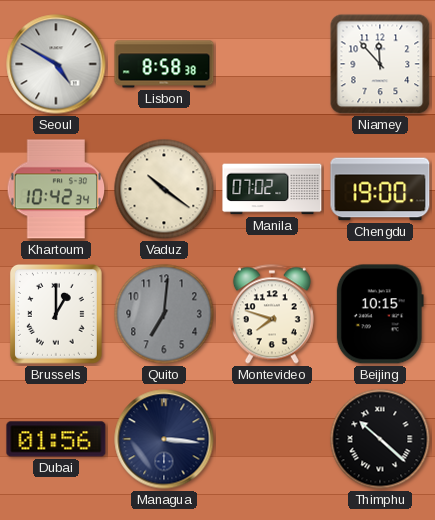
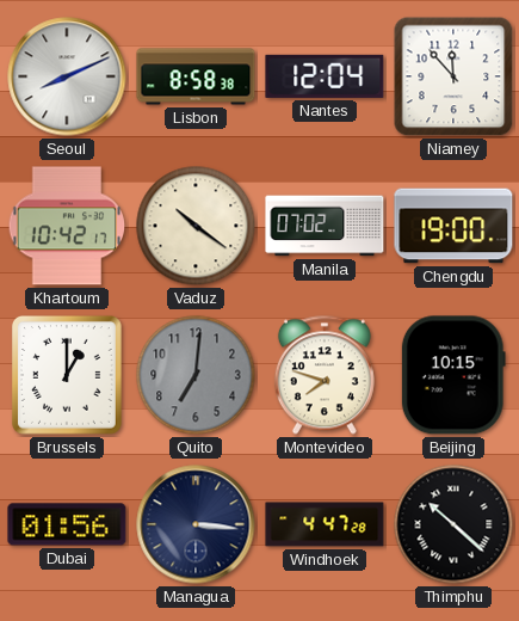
Seoul: 4:50 -> 8:11
Nantes: none -> 12:04
Khartoum: 10:42:34 -> 10:42:17
Windhoek: none -> 4:47
